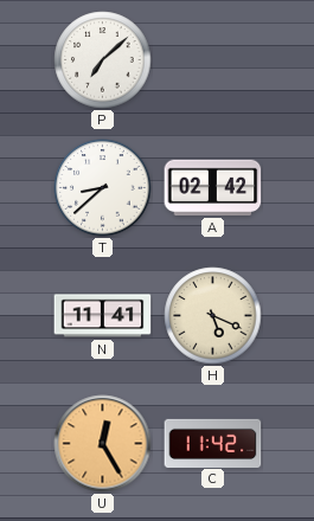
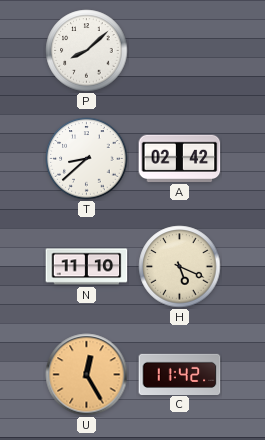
P: 7:08 -> 8:08
N: 11:41 -> 11:10
